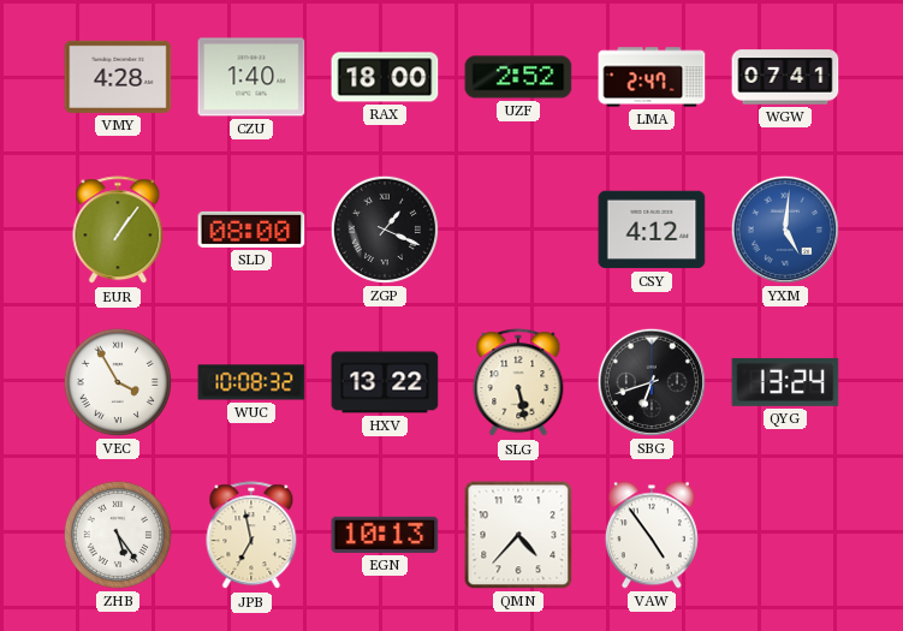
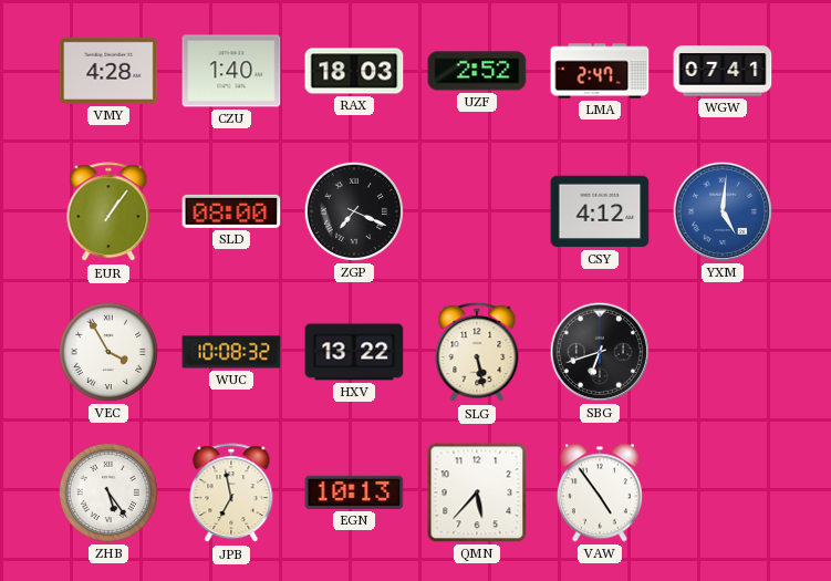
RAX: 18:00 -> 18:03
ZGP: 1:19 -> 7:19
QYG: 13:24 -> none
QMN: 4:37 -> 5:37
